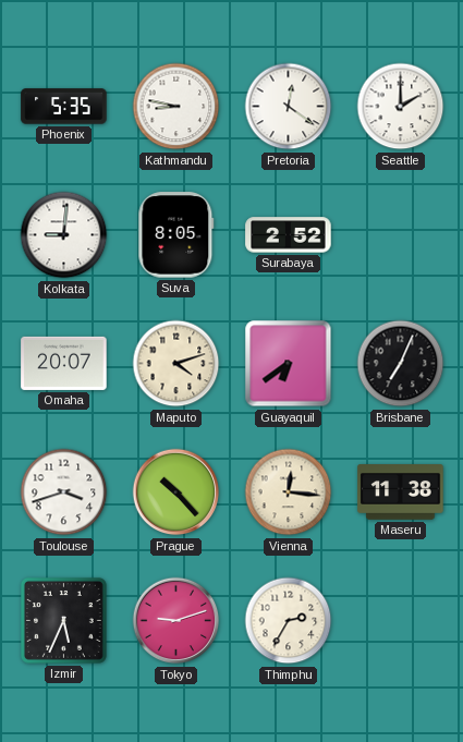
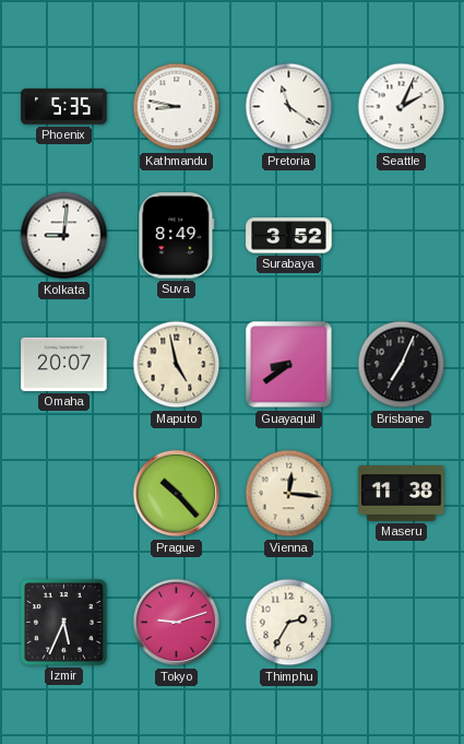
Pretoria: 12:21 -> 11:21
Seattle: 2:00 -> 2:04
Suva: 8:05 -> 8:49
Surabaya: 2:52 -> 3:52
Maputo: 4:12 -> 4:58
Guayaquil: 6:39 -> 8:39
Toulouse: 3:42 -> none
